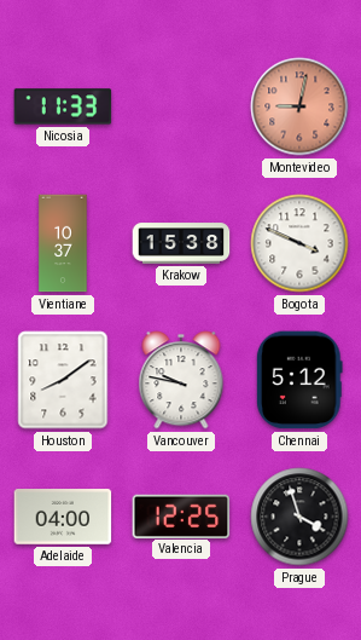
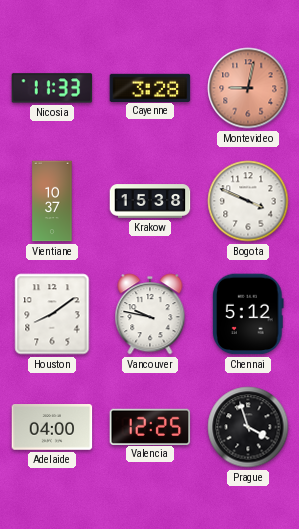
Cayenne: none -> 3:28
